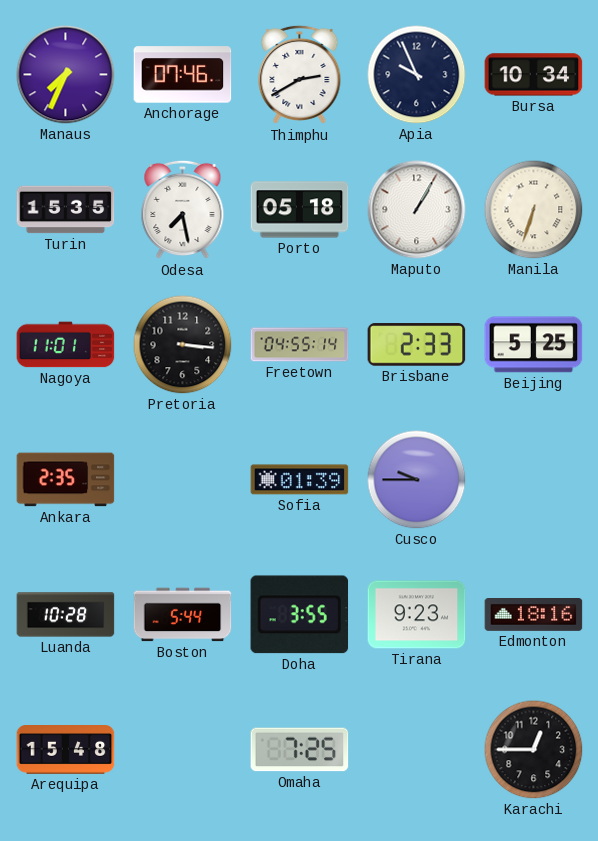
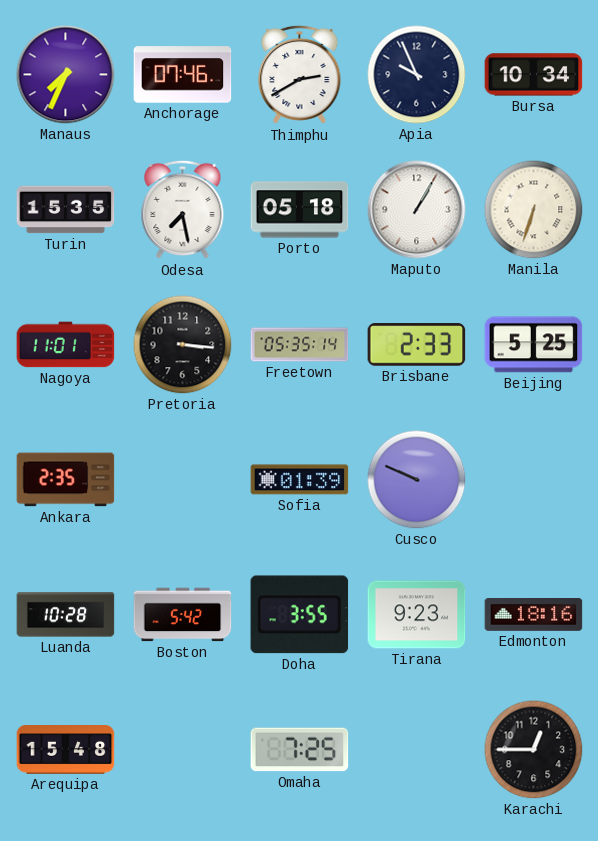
Freetown: 04:55 -> 05:35
Cusco: 9:45 -> 9:49
Boston: 5:44 -> 5:42
